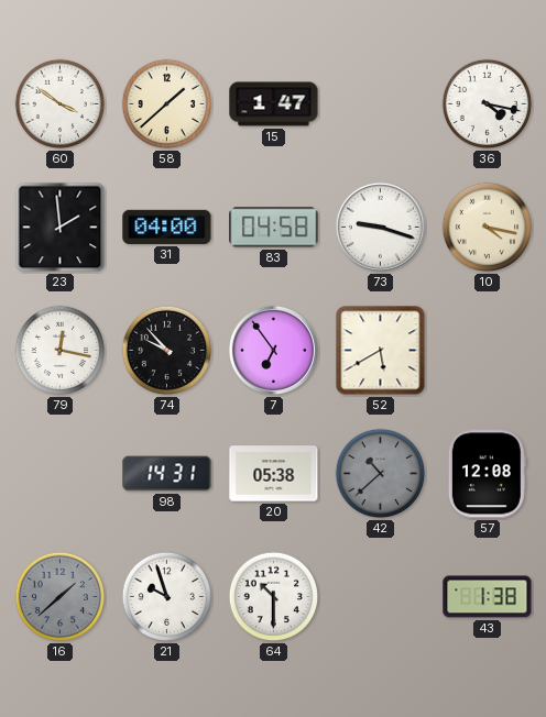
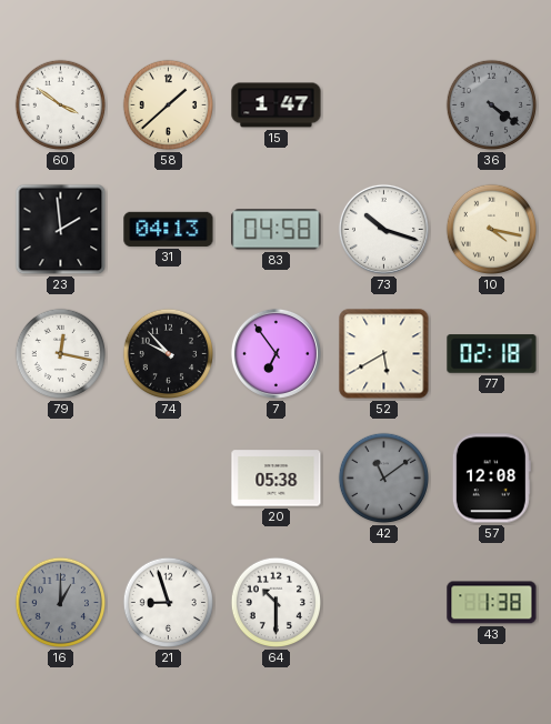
36: 4:17 -> 4:21
36 dial: white -> grey
31: 04:00 -> 04:13
73: 9:18 -> 10:18
77: none -> 02:18
98: 14:31 -> none
42: 10:38 -> 11:09
16: 1:38 -> 1:00
21: 9:57 -> 8:57
